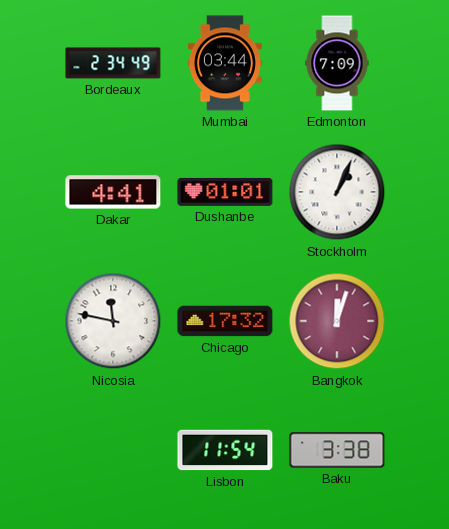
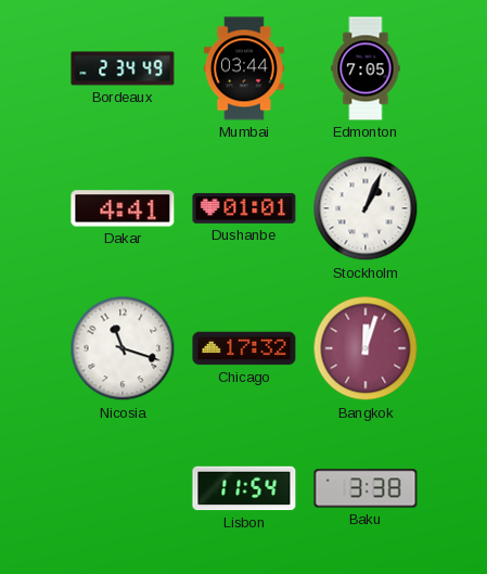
Edmonton: 7:09 -> 7:05
Nicosia: 11:47 -> 11:18
